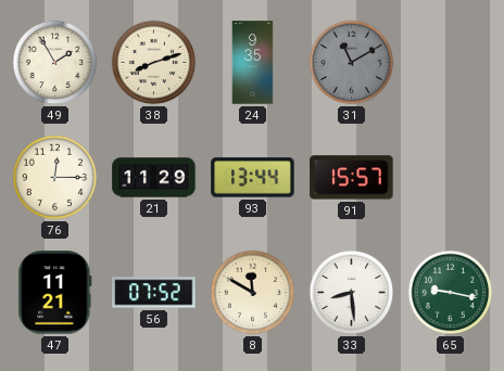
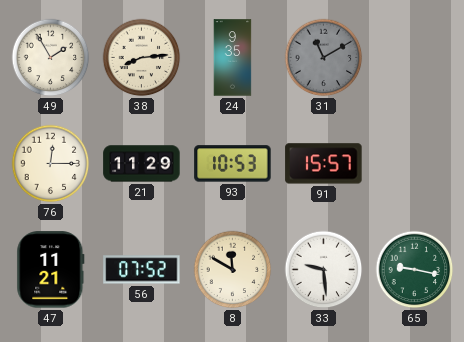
38: 8:12 -> 8:14
93: 13:44 -> 10:53
33: 8:29 -> 9:29
